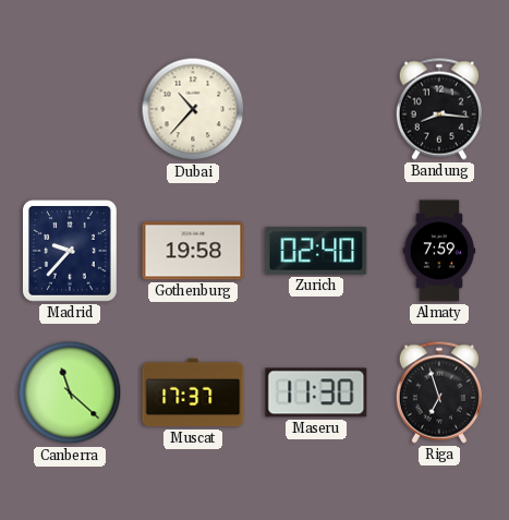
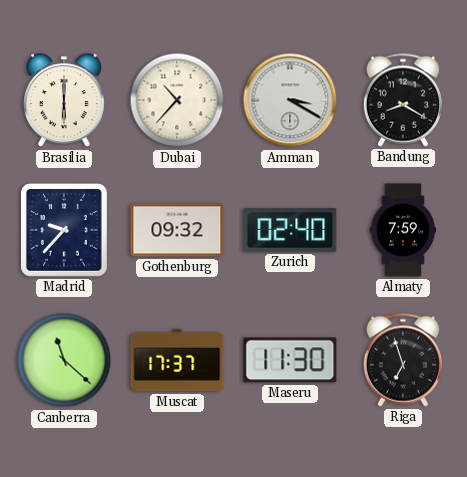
Brasilia: none -> 6:00
Amman: none -> 3:20
Bandung: 8:16 -> 8:20
Gothenburg: 19:58 -> 09:32
